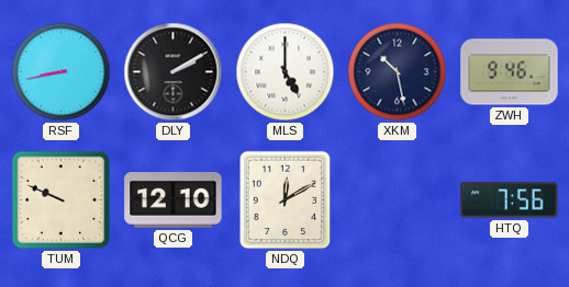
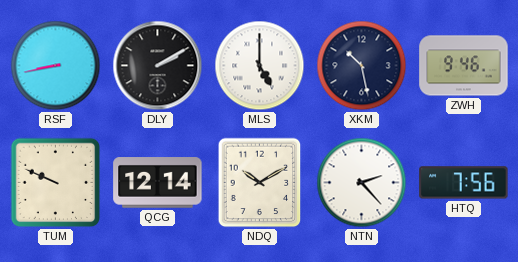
QCG: 12:10 -> 12:14
NDQ: 12:10 -> 10:10
NTN: none -> 2:23
